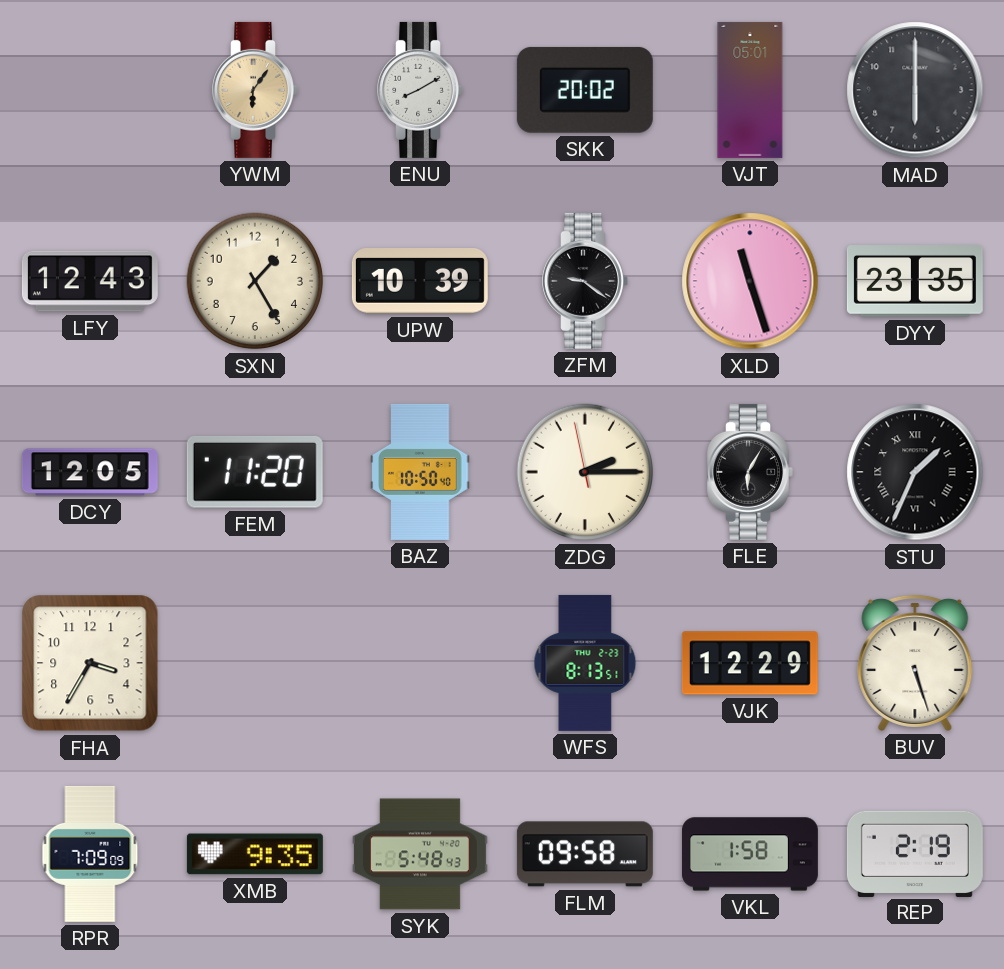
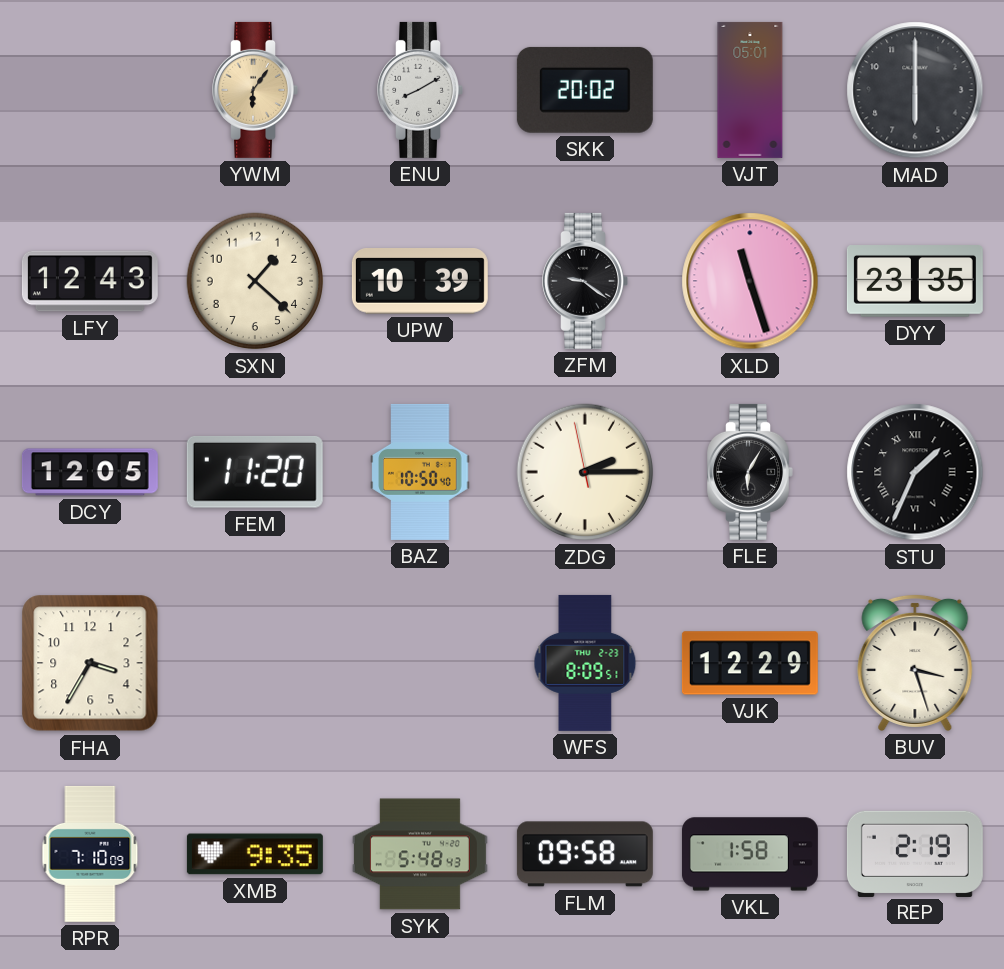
SXN: 1:25 -> 1:22
WFS: 8:13 -> 8:09
BUV: 5:27 -> 3:27
RPR: 7:09 -> 7:10
